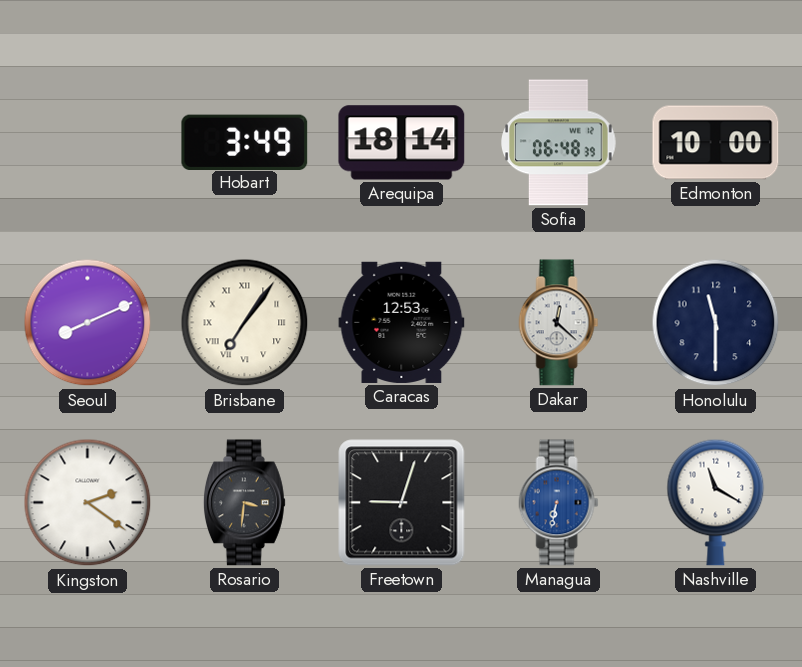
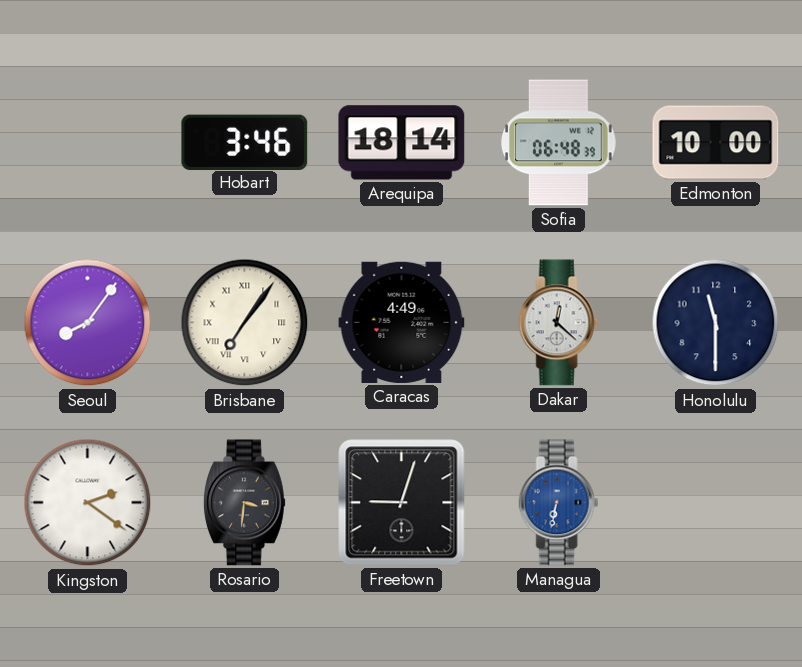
Hobart: 3:49 -> 3:46
Seoul: 8:11 -> 8:06
Caracas: 12:53 -> 4:49
Nashville: 11:20 -> none
